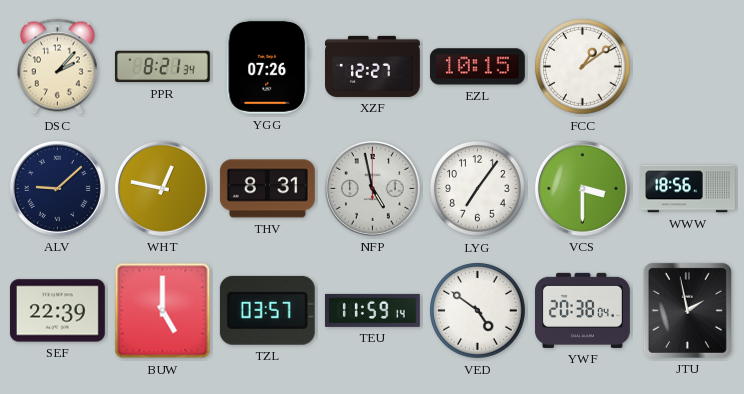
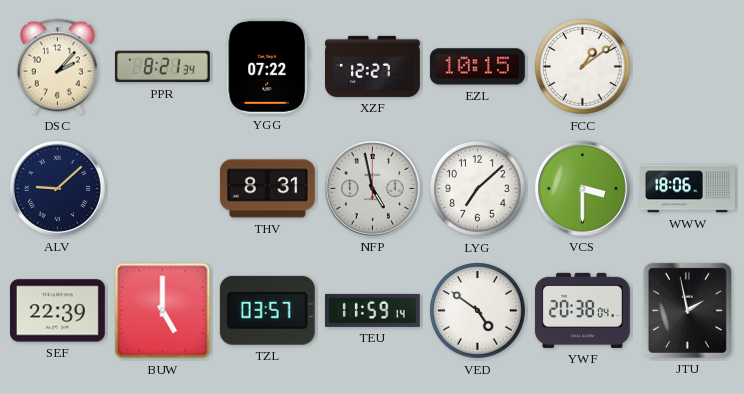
YGG: 07:26 -> 07:22
WHT: 12:47 -> none
LYG: 7:06 -> 7:08
WWW: 18:56 -> 18:06
